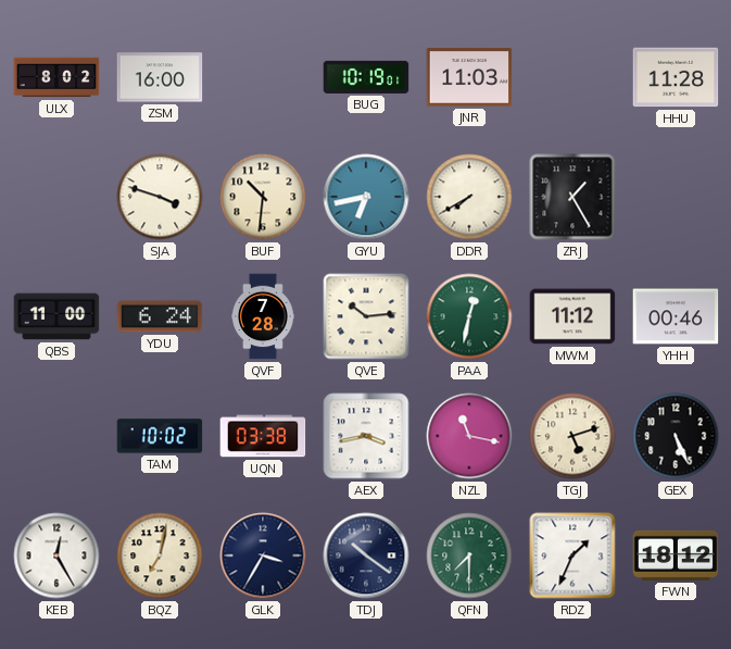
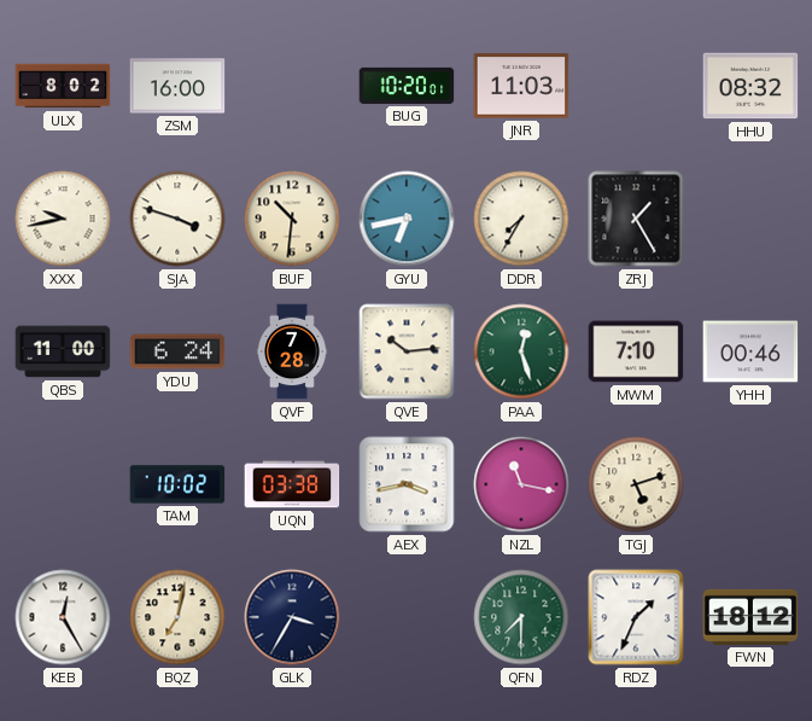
BUG: 10:19 -> 10:20
HHU: 11:28 -> 08:32
XXX: none -> 9:43
DDR: 7:40 -> 7:35
PAA: 12:32 -> 12:27
MWM: 11:12 -> 7:10
GEX: 5:26 -> none
TDJ: 10:21 -> none
